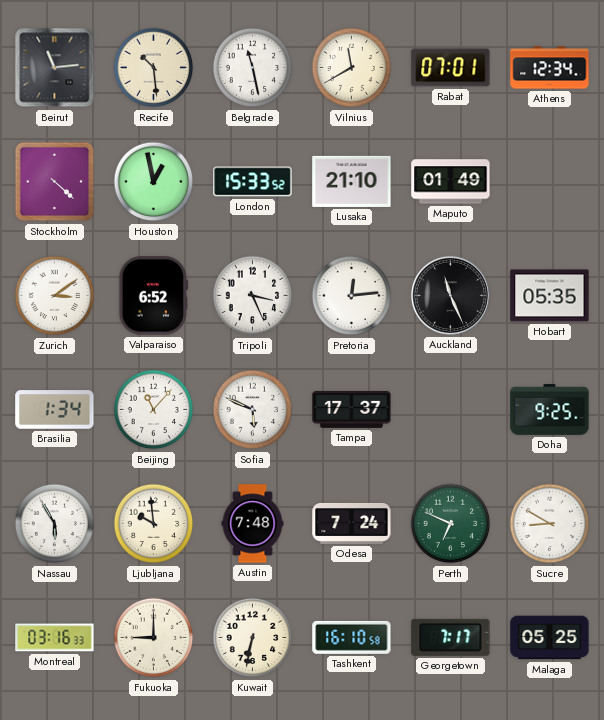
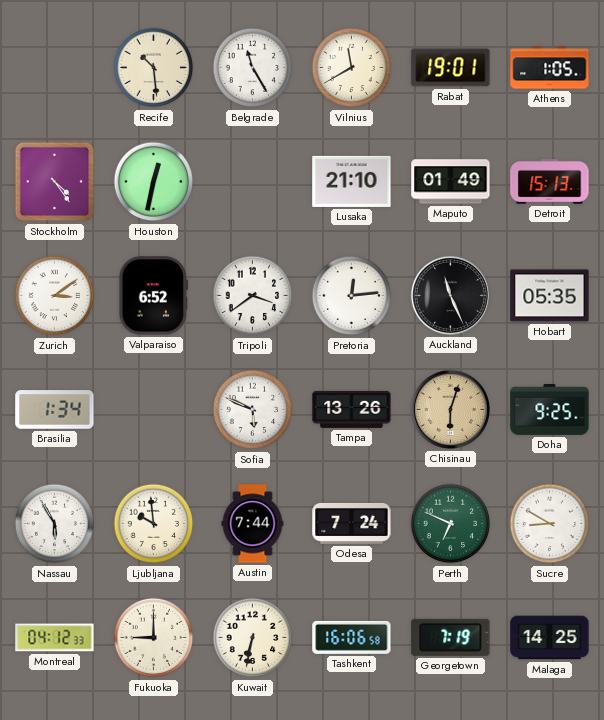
Beirut: 11:14 -> none
Belgrade: 11:28 -> 11:25
Rabat: 07:01 -> 19:01
Athens: 12:34 -> 1:05
Stockholm: 4:22 -> 4:24
Houston: 12:58 -> 12:32
London: 15:33 -> none
Detroit: none -> 15:13
Tripoli: 3:26 -> 3:39
Beijing: 11:07 -> none
Tampa: 17:37 -> 13:26
Chisinau: none -> 6:03
Austin: 7:48 -> 7:44
Montreal: 03:16 -> 04:12
Tashkent: 16:10 -> 16:06
Georgetown: 7:17 -> 7:19
Malaga: 05:25 -> 14:25
